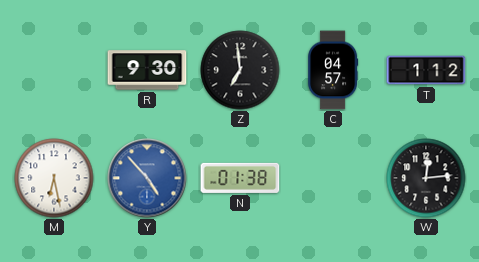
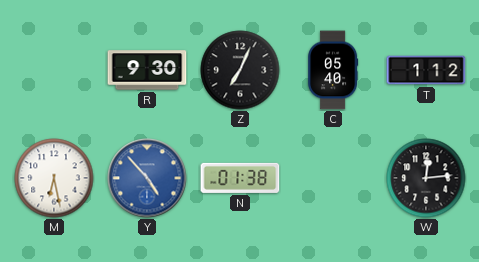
Z: 6:59 -> 7:04
C: 04:57 -> 05:40
